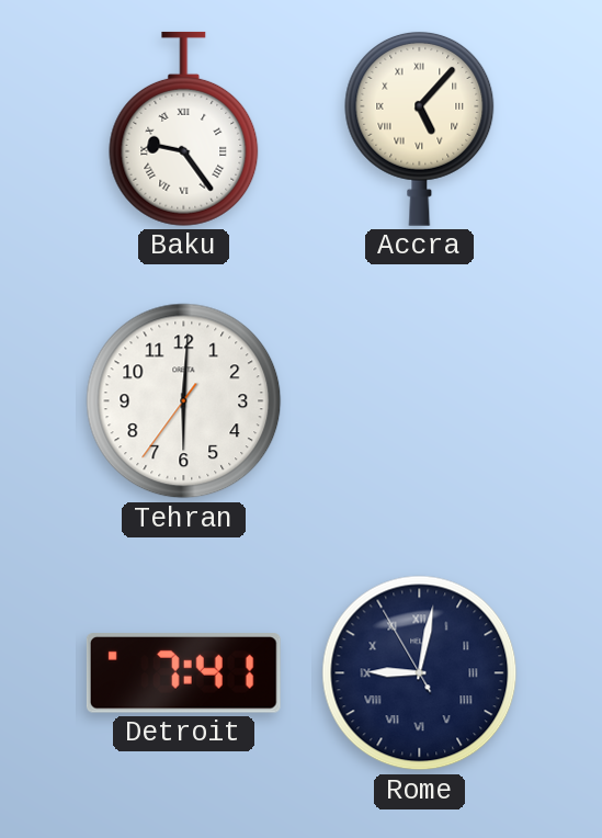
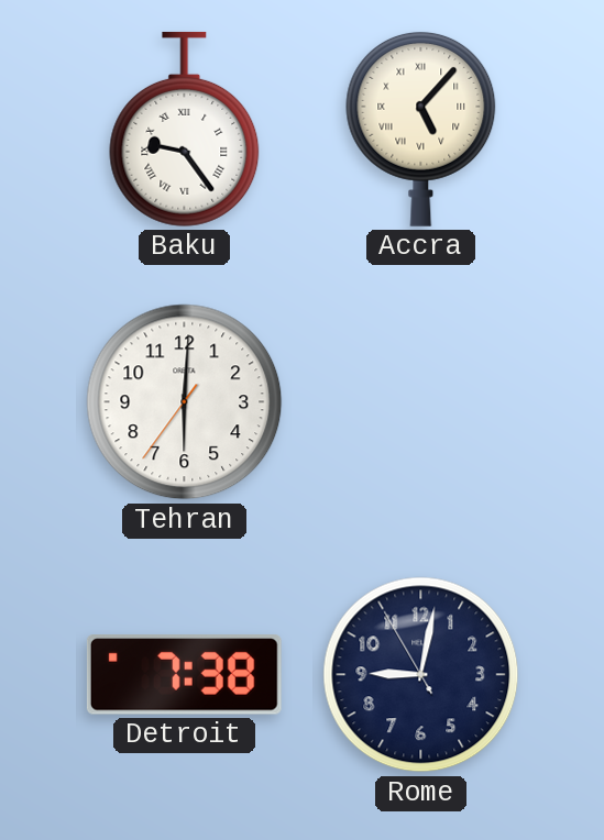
Detroit: 7:41 -> 7:38
Rome numerals: Roman -> Arabic
